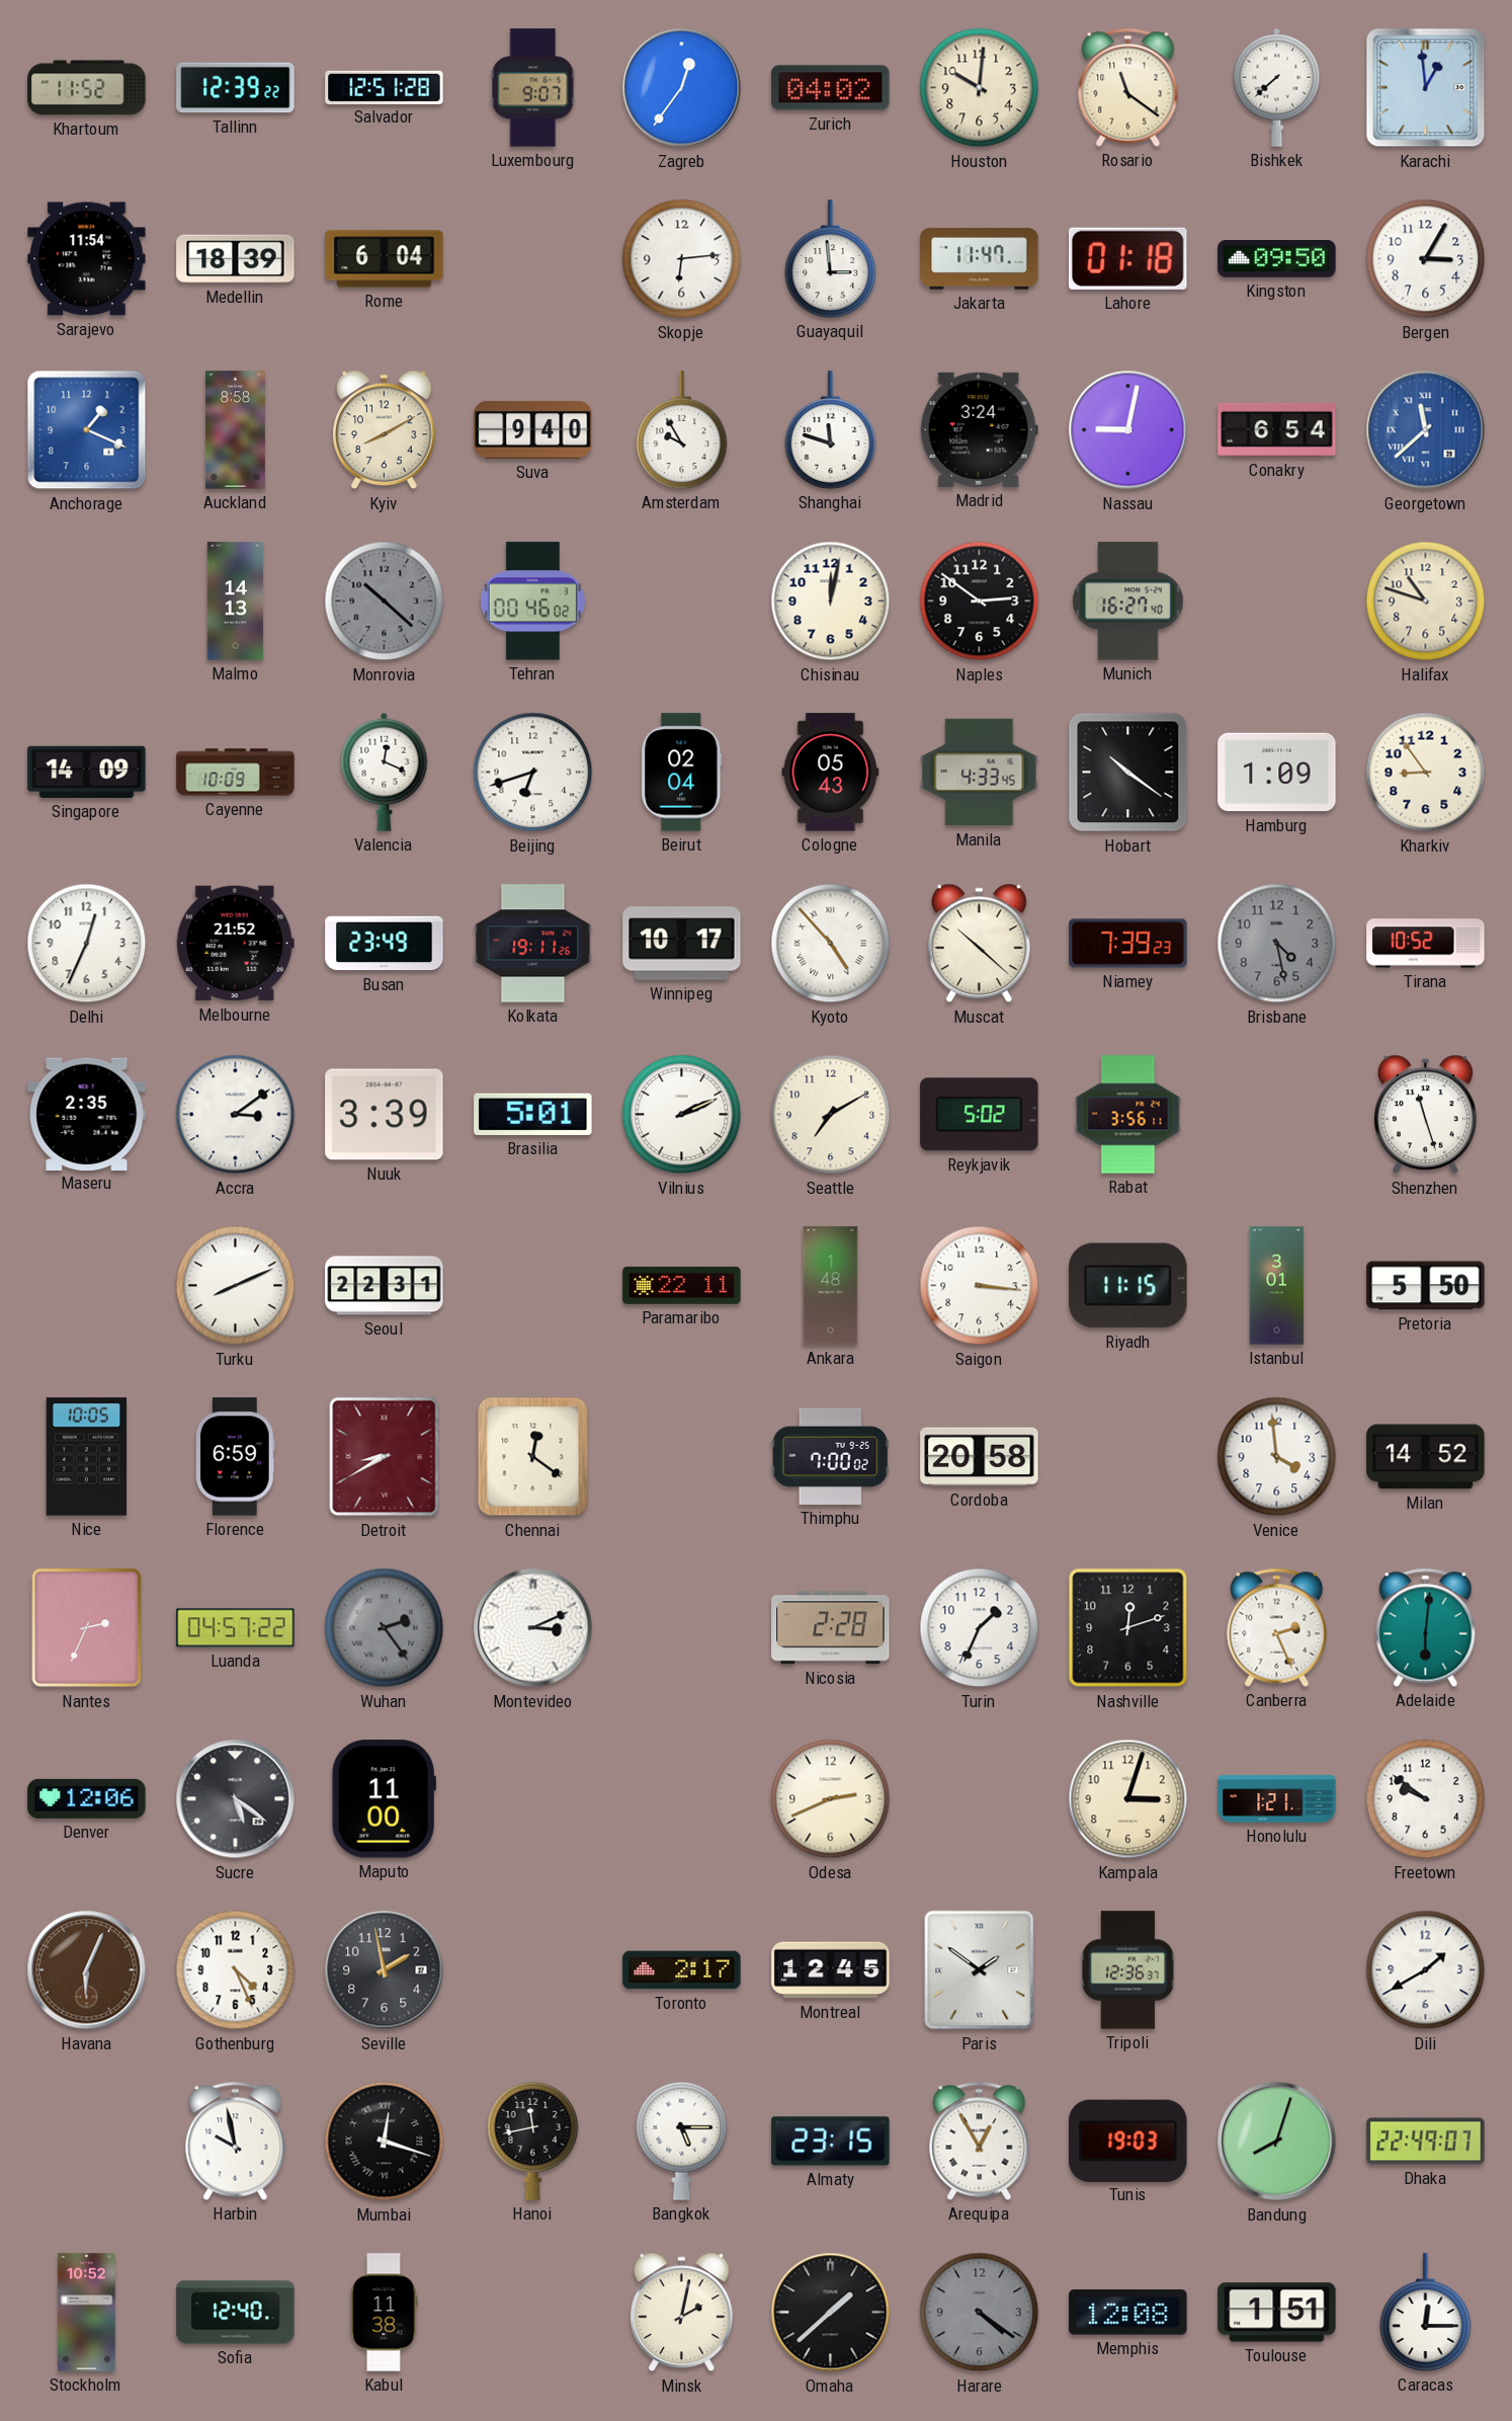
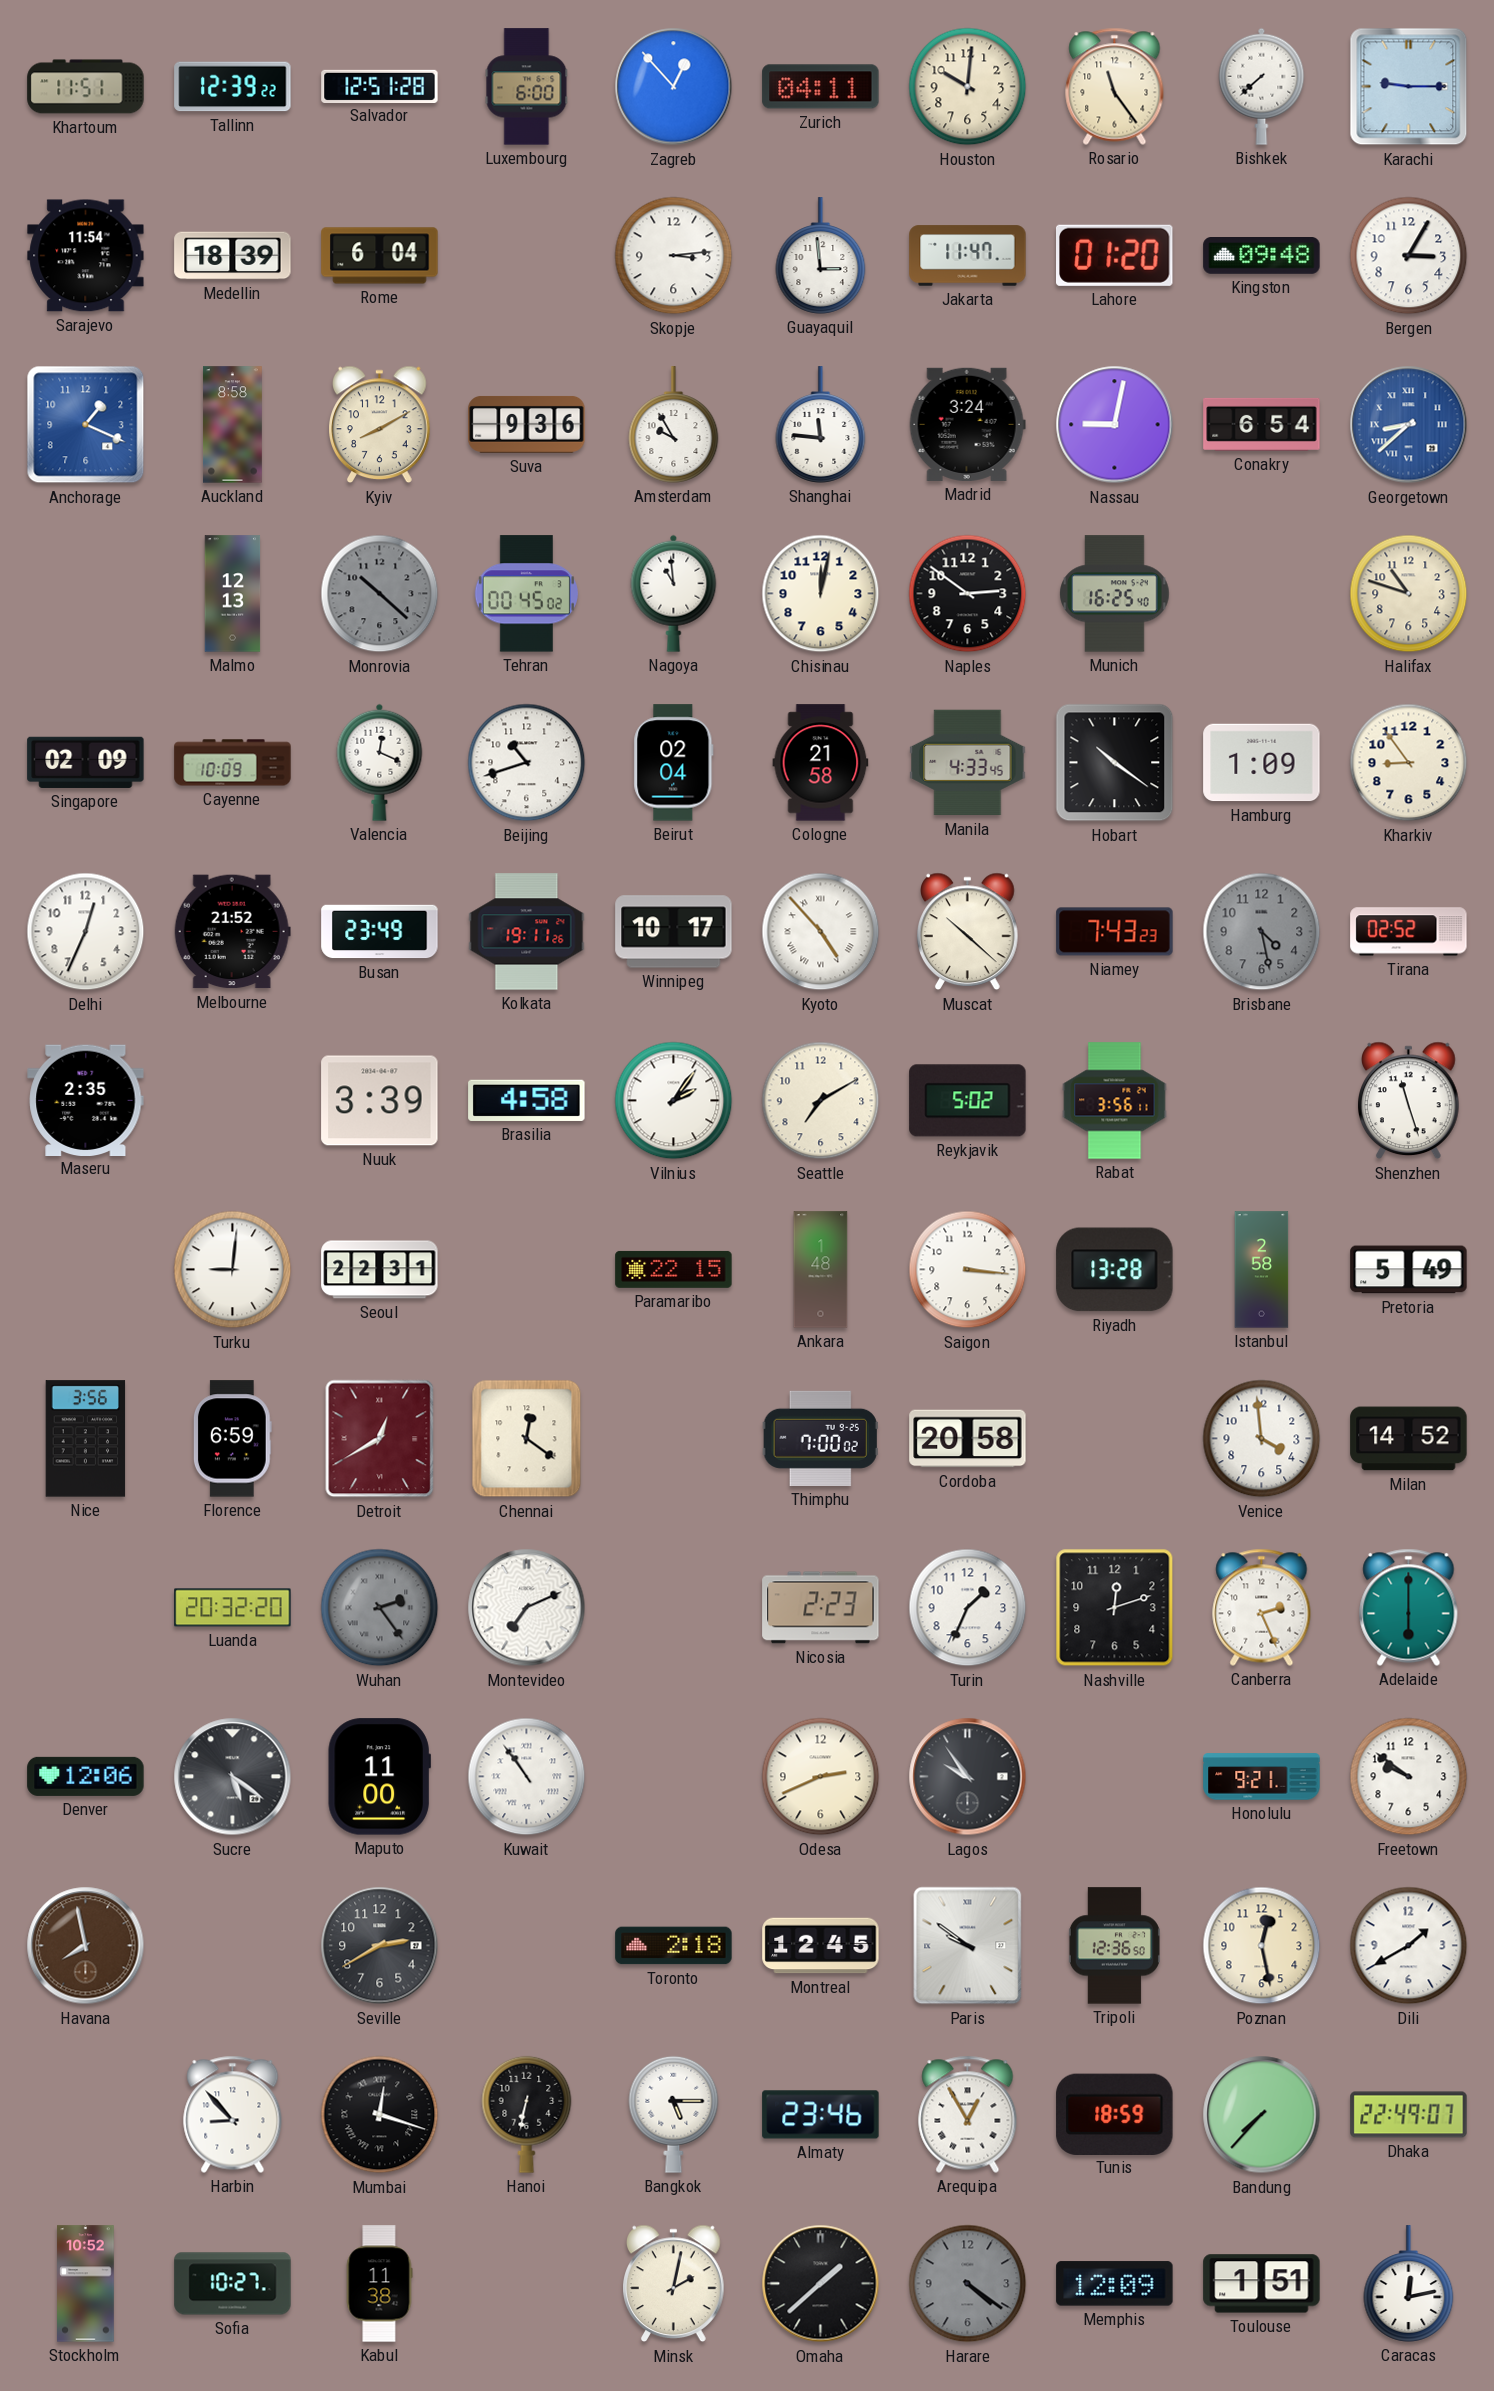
Khartoum: 11:52 -> 11:51
Luxembourg: 9:07 -> 6:00
Zagreb: 12:36 -> 12:53
Zurich: 04:02 -> 04:11
Rosario: 11:21 -> 11:24
Karachi: 12:59 -> 9:15
Skopje: 6:14 -> 3:14
Lahore: 01:18 -> 01:20
Kingston: 09:50 -> 09:48
Suva: 9:40 -> 9:36
Shanghai: 11:48 -> 11:46
Georgetown: 11:38 -> 8:38
Malmo: 14:13 -> 12:13
Tehran: 00:46 -> 00:45
Nagoya: none -> 10:59
Munich: 16:27 -> 16:25
Singapore: 14:09 -> 02:09
Beijing: 6:42 -> 10:42
Cologne: 05:43 -> 21:58
Niamey: 7:39 -> 7:43
Tirana: 10:52 -> 02:52
Accra: 3:09 -> none
Brasilia: 5:01 -> 4:58
Vilnius: 2:11 -> 2:06
Turku: 8:11 -> 9:01
Paramaribo: 22:11 -> 22:15
Riyadh: 11:15 -> 13:28
Istanbul: 3:01 -> 2:58
Pretoria: 5:50 -> 5:49
Nice: 10:05 -> 3:56
Detroit: 8:40 -> 12:40
Nantes: 2:34 -> none
Luanda: 04:57 -> 20:32
Montevideo: 3:11 -> 7:11
Nicosia: 2:28 -> 2:23
Adelaide: 6:01 -> 6:00
Kuwait: none -> 10:54
Lagos: none -> 9:54
Kampala: 3:03 -> none
Honolulu: 1:21 -> 9:21
Havana: 6:04 -> 7:58
Gothenburg: 4:26 -> none
Seville: 1:58 -> 2:40
Toronto: 2:17 -> 2:18
Paris: 1:51 -> 9:51
Tripoli: 12:36:37 -> 12:36:50
Poznan: none -> 12:28
Harbin: 9:58 -> 8:53
Hanoi: 11:43 -> 6:32
Almaty: 23:15 -> 23:46
Tunis: 19:03 -> 18:59
Bandung: 8:03 -> 7:37
Sofia: 12:40 -> 10:27
Memphis: 12:08 -> 12:09
Caracas: 12:15 -> 12:13
